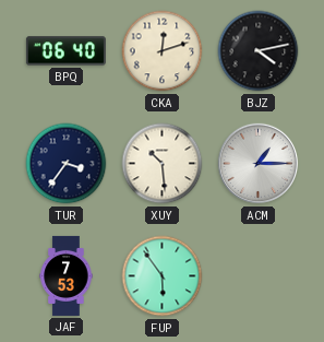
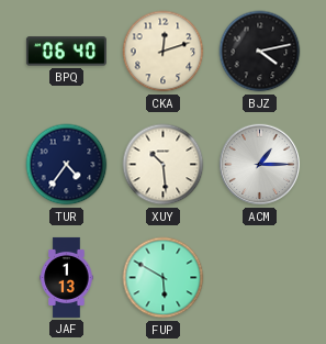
TUR: 3:36 -> 4:36
JAF: 7:53 -> 1:13
FUP: 5:54 -> 5:50
